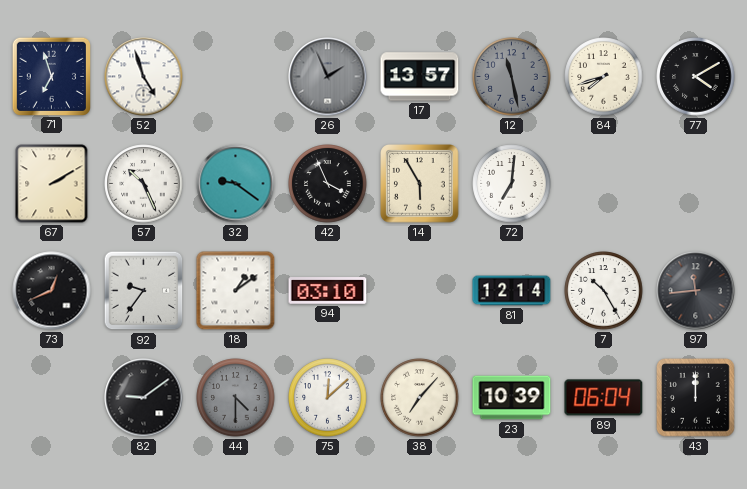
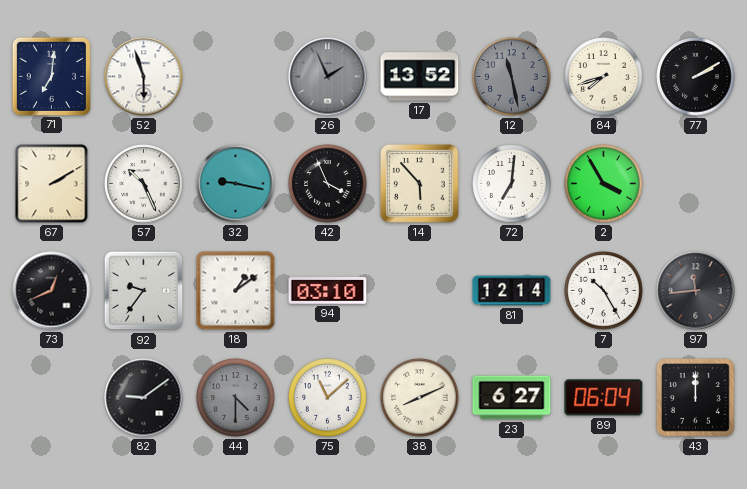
71: 6:57 -> 7:01
52: 4:57 -> 5:57
17: 13:57 -> 13:52
77: 4:10 -> 2:10
32: 9:21 -> 9:17
14: 5:55 -> 5:53
2: none -> 3:55
75: 12:08 -> 11:08
38: 7:07 -> 8:11
23: 10:39 -> 6:27
